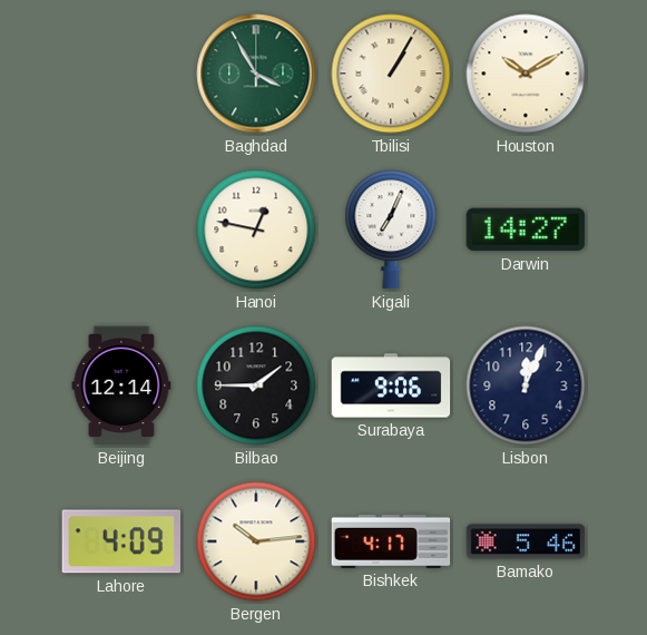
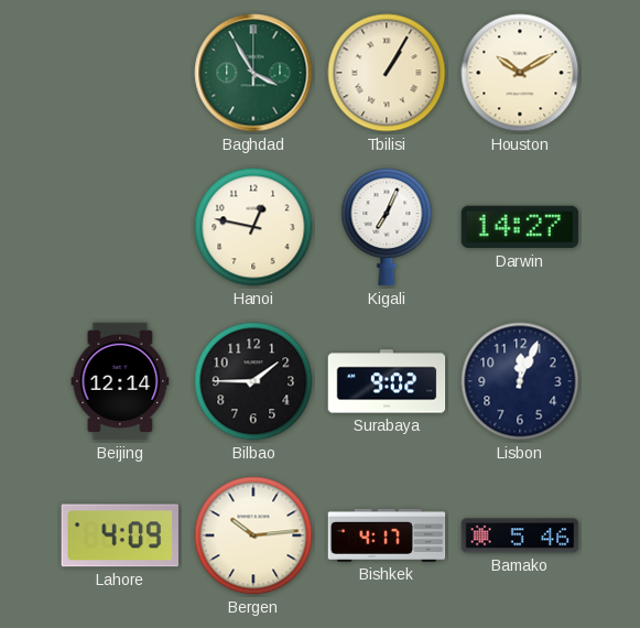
Surabaya: 9:06 -> 9:02
